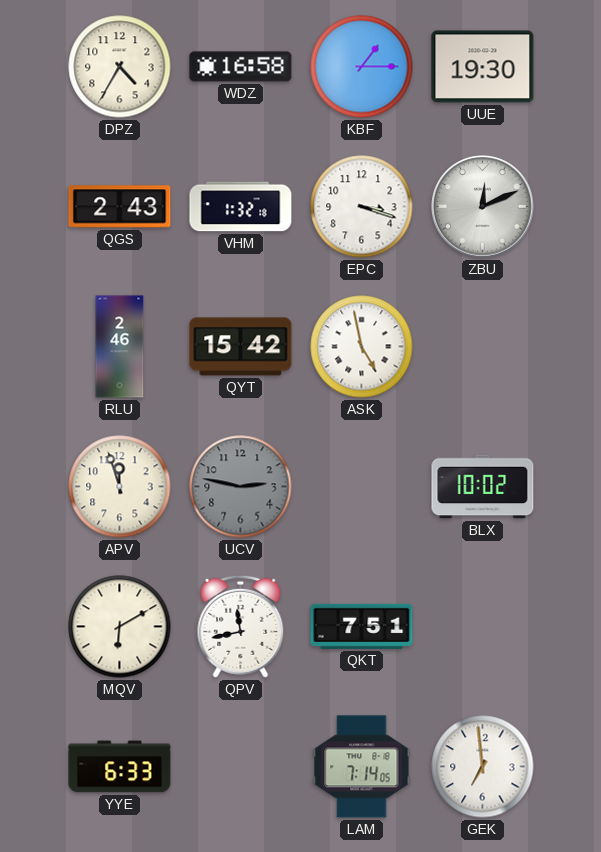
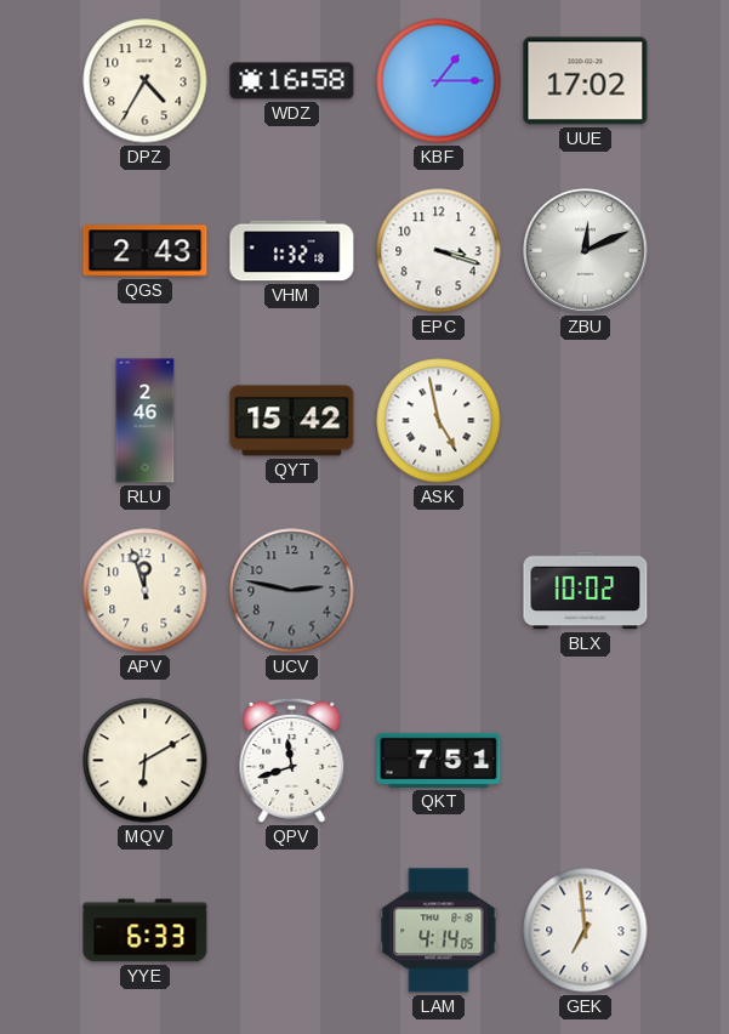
UUE: 19:30 -> 17:02
QPV: 11:43 -> 11:42
LAM: 7:14 -> 4:14
